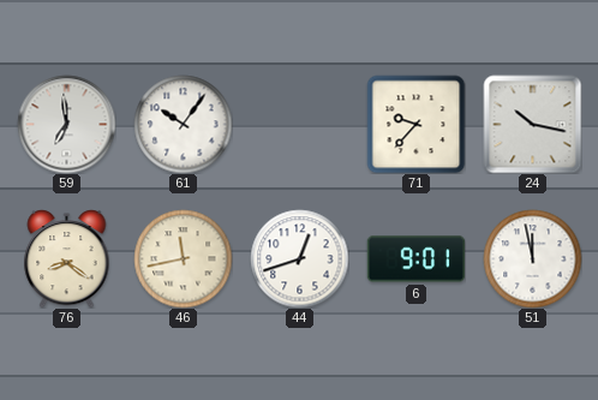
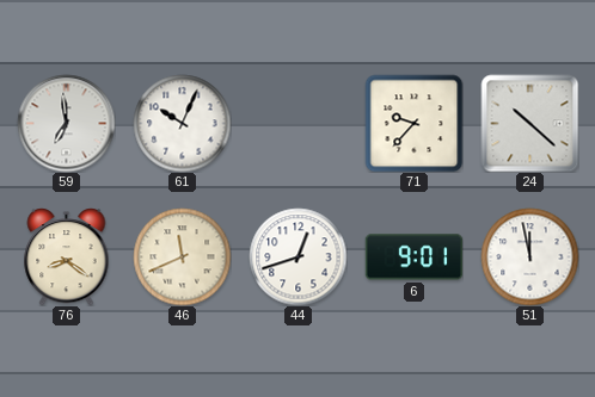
61: 10:06 -> 10:04
24: 10:17 -> 10:22
46: 11:43 -> 11:41
